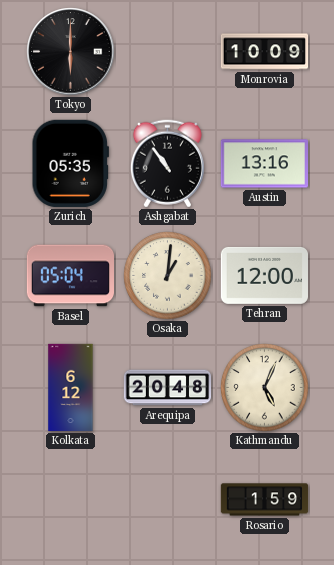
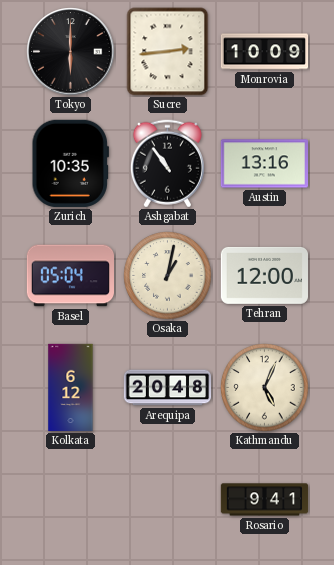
Sucre: none -> 2:44
Zurich: 05:35 -> 10:35
Osaka: 1:01 -> 1:02
Rosario: 1:59 -> 9:41
